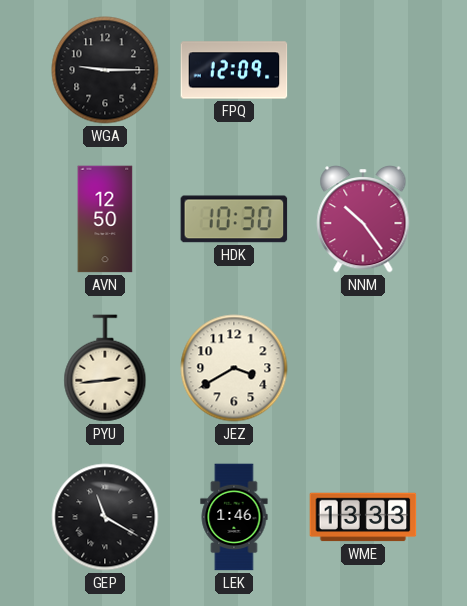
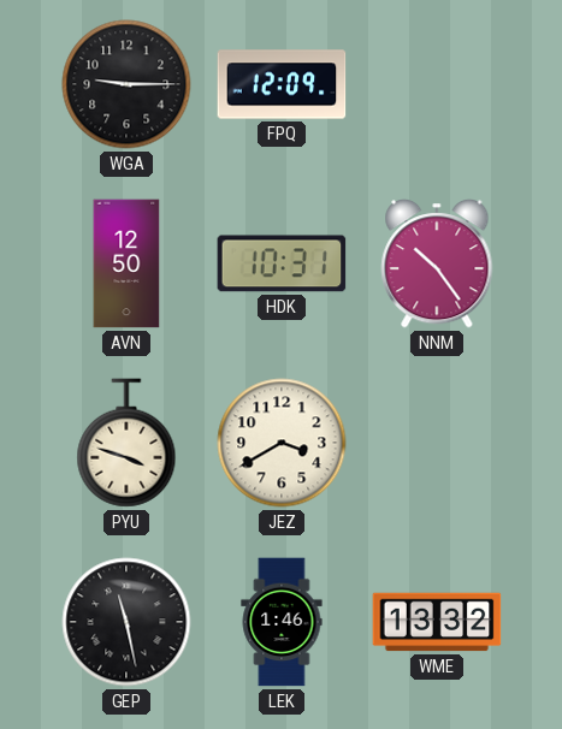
HDK: 10:30 -> 10:31
PYU: 2:44 -> 3:48
GEP: 11:20 -> 11:28
WME: 13:33 -> 13:32
